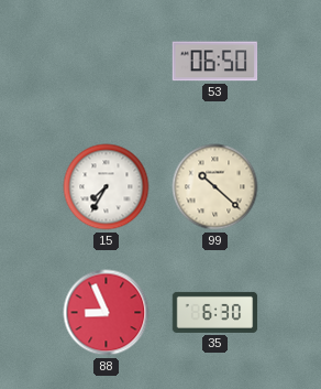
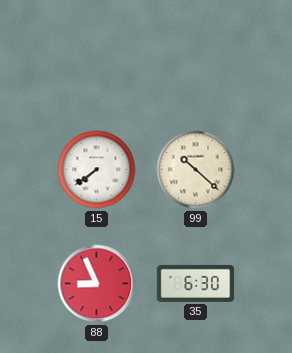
53: 06:50 -> none
15: 7:35 -> 7:39
